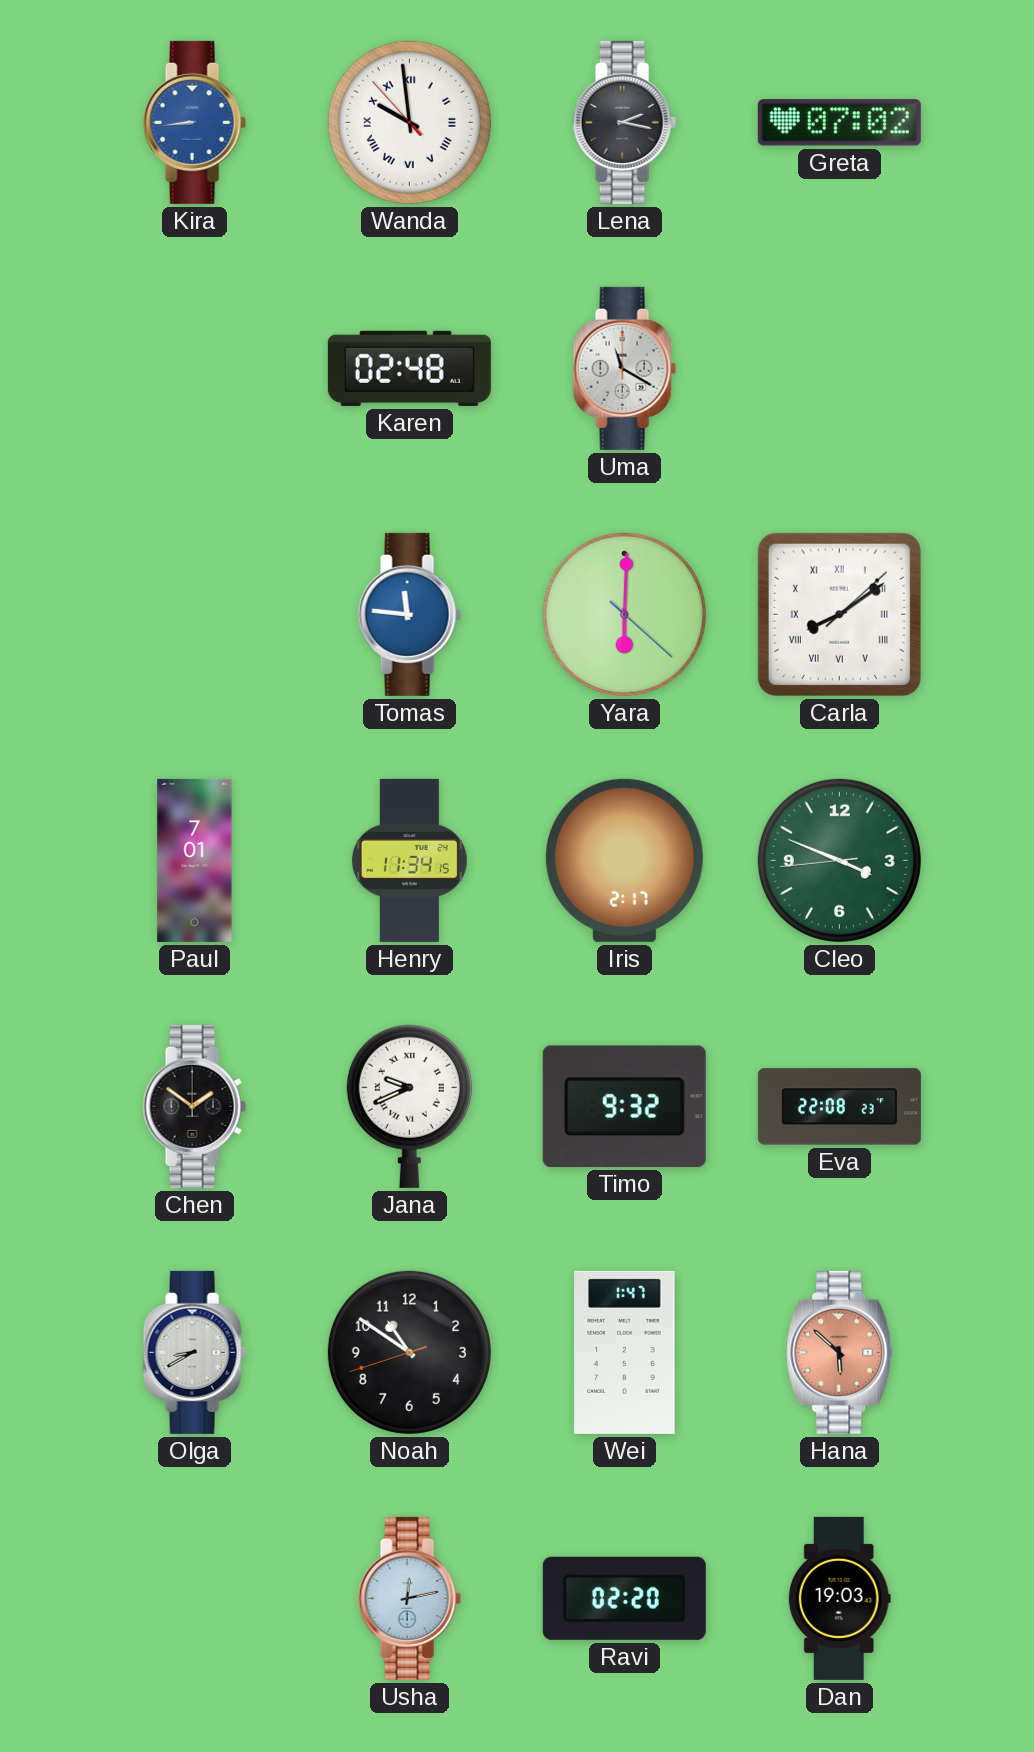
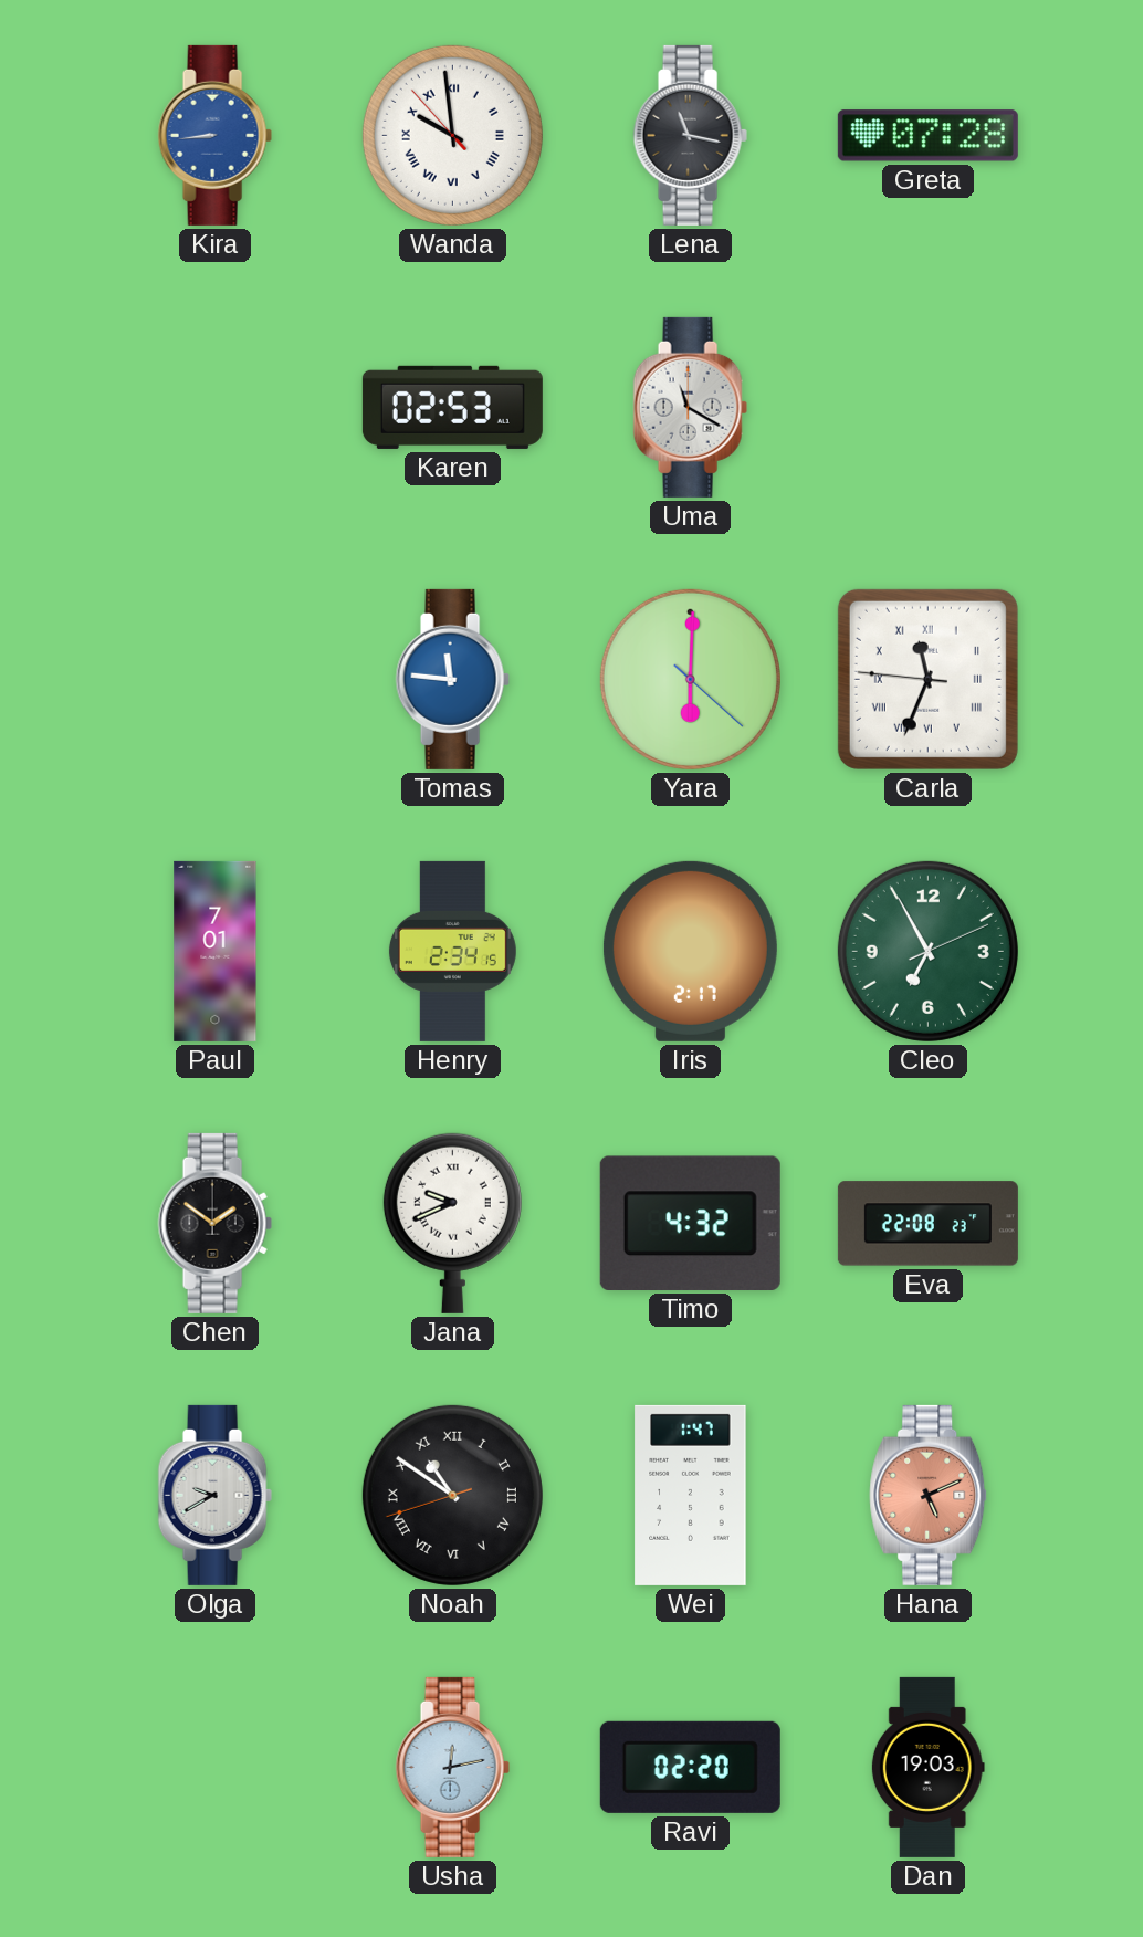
Lena: 2:17 -> 11:17
Greta: 07:02 -> 07:28
Karen: 02:48 -> 02:53
Carla: 8:09 -> 11:33
Henry: 11:34 -> 2:34
Cleo: 3:48 -> 6:55
Timo: 9:32 -> 4:32
Olga: 8:40 -> 9:40
Noah numerals: Arabic -> Roman
Hana: 5:52 -> 5:11
